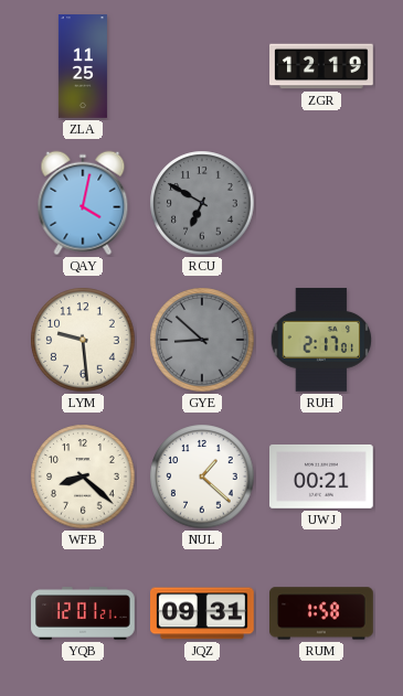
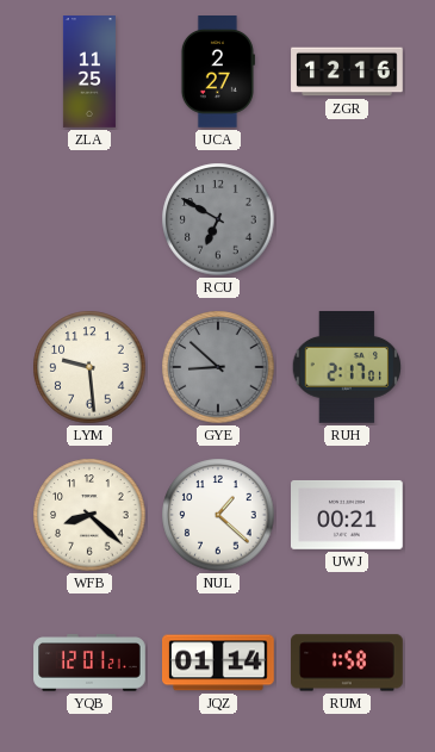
UCA: none -> 2:27
ZGR: 12:19 -> 12:16
QAY: 4:02 -> none
JQZ: 09:31 -> 01:14
